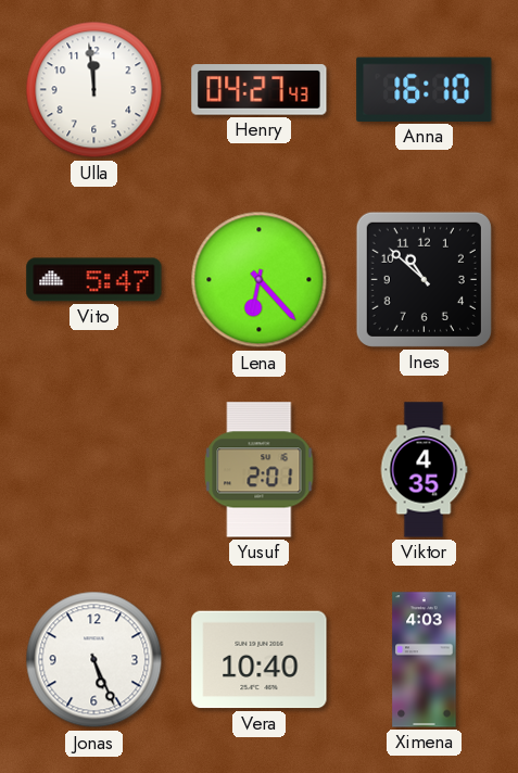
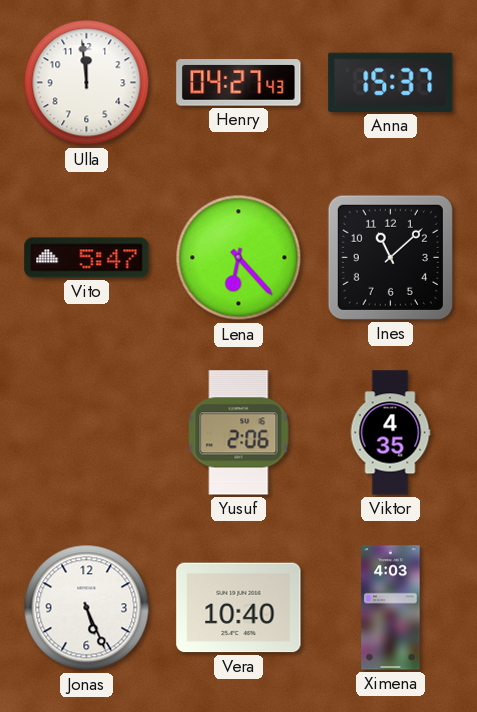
Anna: 16:10 -> 15:37
Ines: 10:52 -> 11:08
Yusuf: 2:01 -> 2:06
